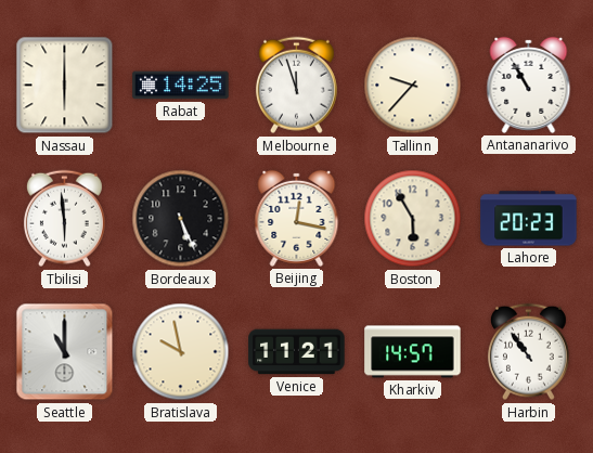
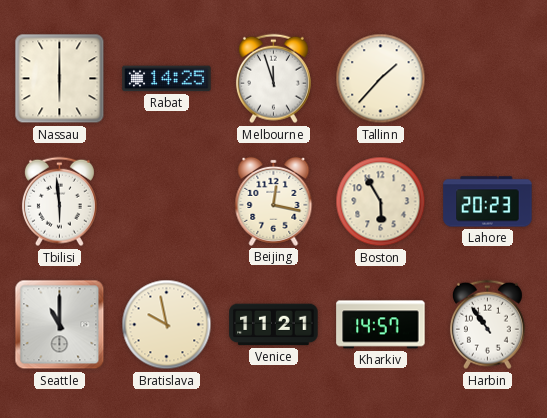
Tallinn: 9:37 -> 1:37
Antananarivo: 10:55 -> none
Bordeaux: 5:26 -> none
